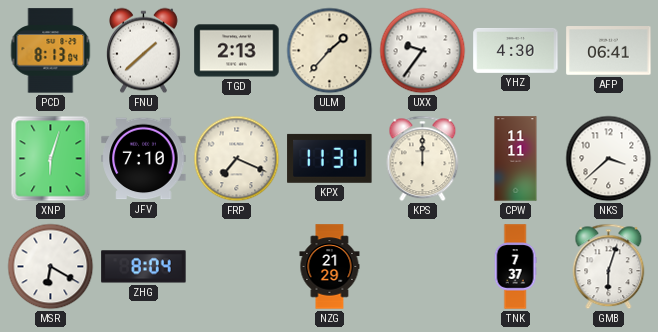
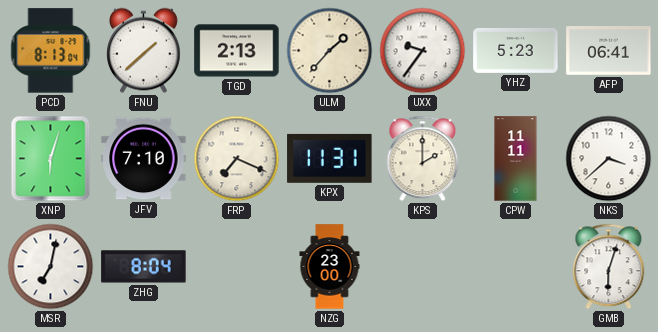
YHZ: 4:30 -> 5:23
KPS: 12:00 -> 2:00
MSR: 6:20 -> 7:02
NZG: 21:29 -> 23:00
TNK: 7:37 -> none
